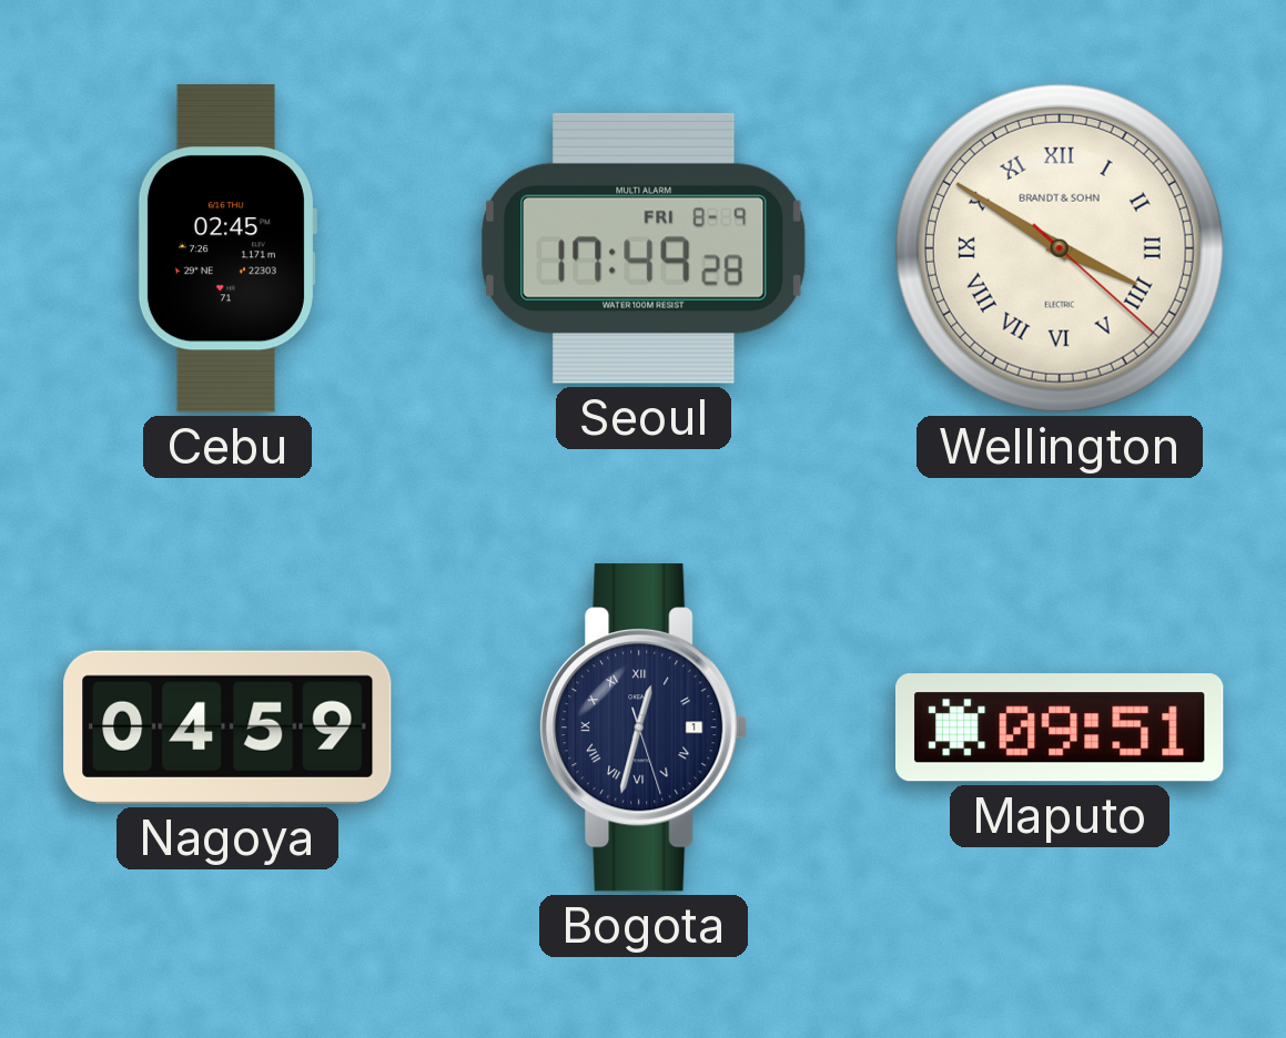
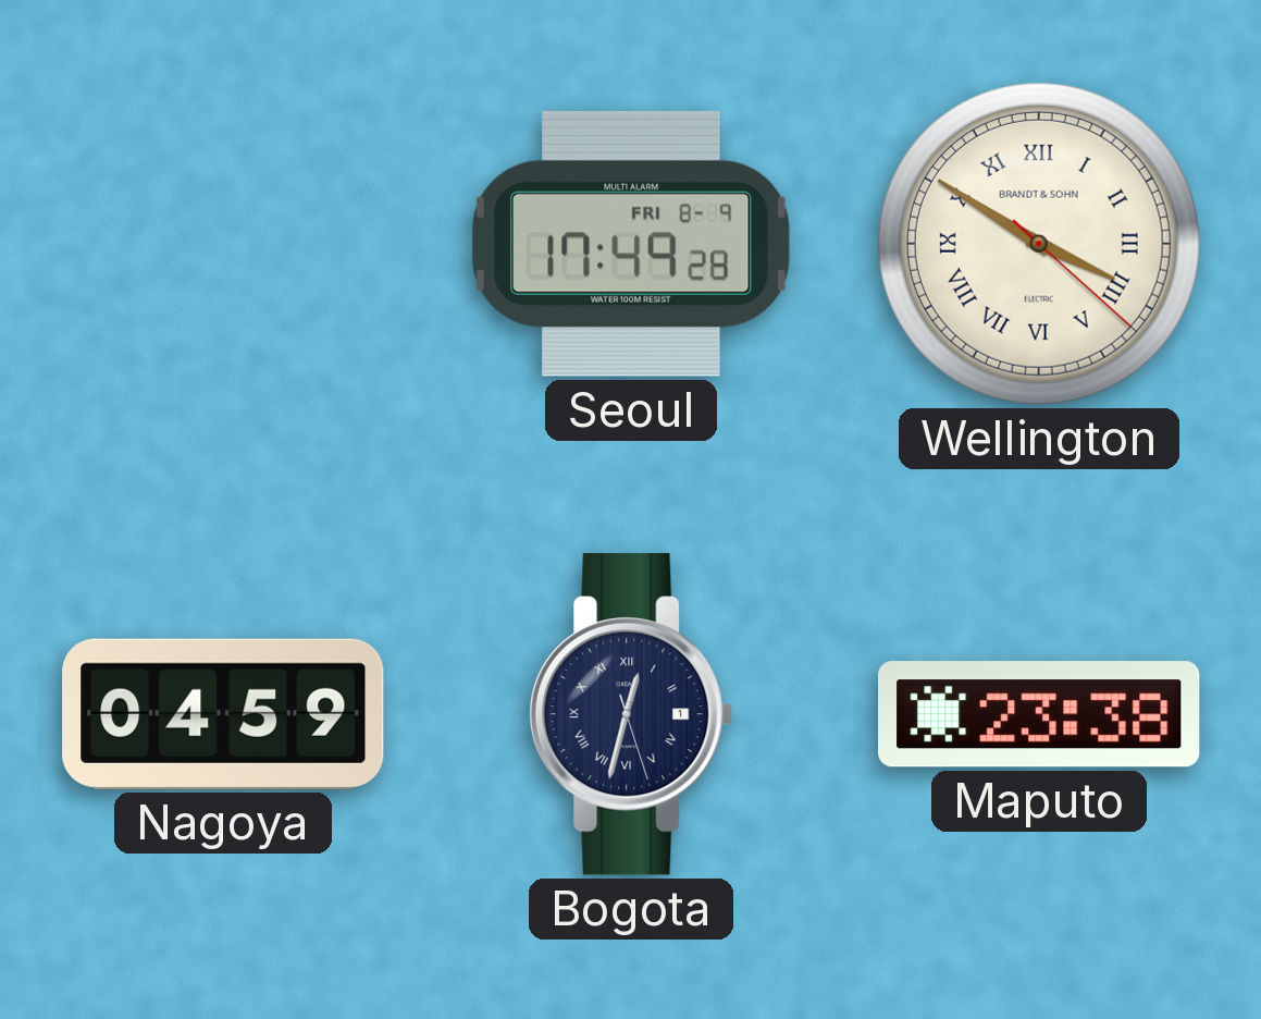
Cebu: 02:45 -> none
Maputo: 09:51 -> 23:38
